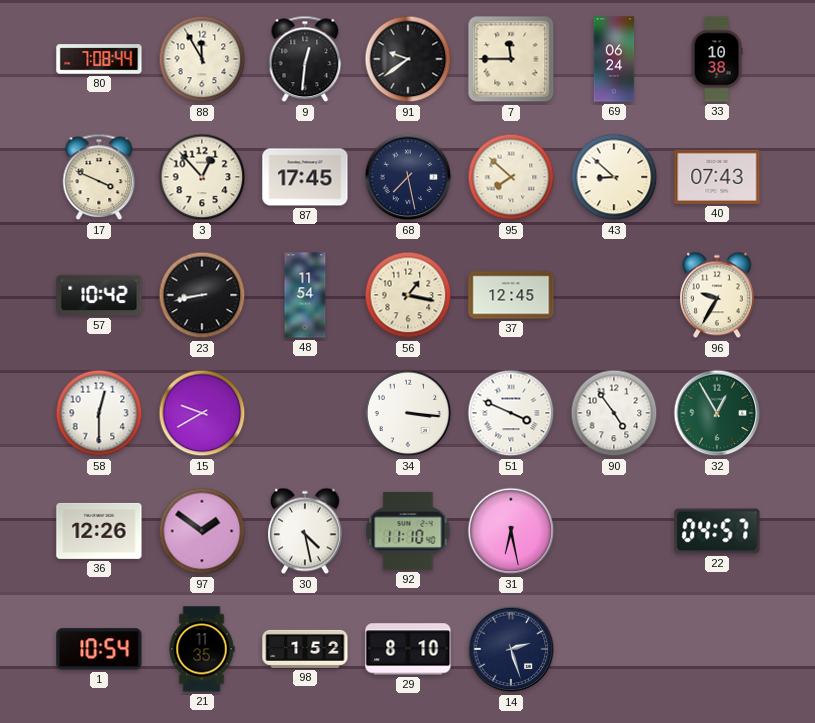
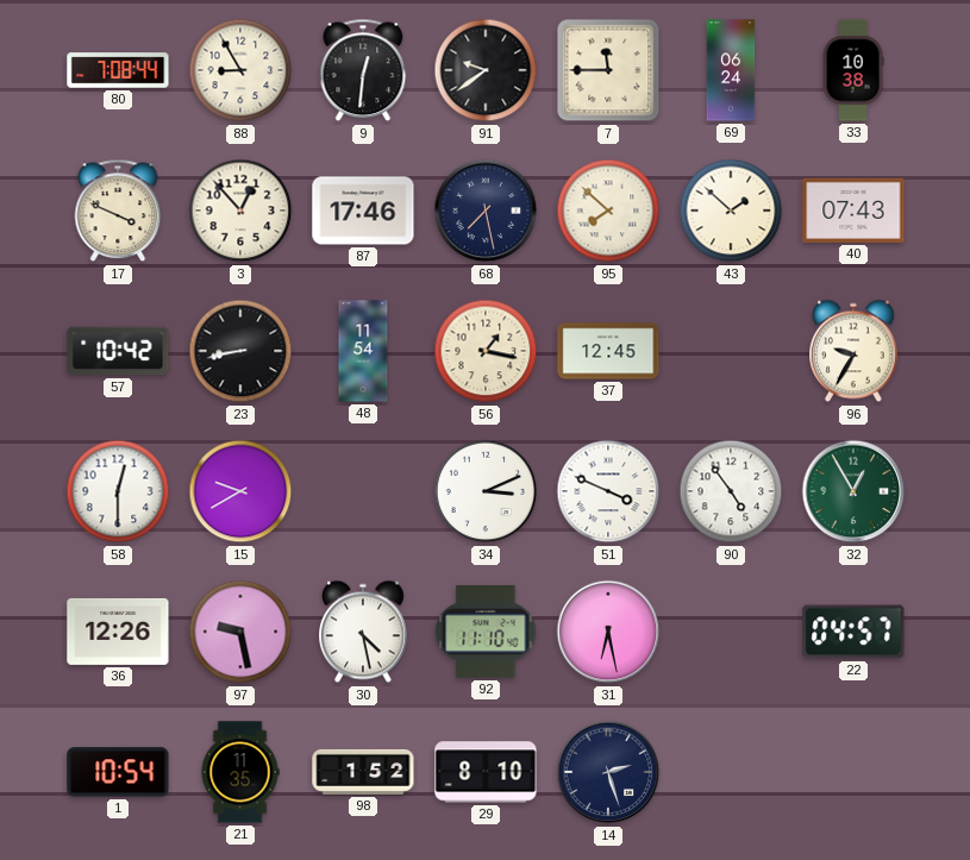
88: 11:55 -> 8:55
87: 17:45 -> 17:46
43: 8:52 -> 1:52
34: 3:16 -> 3:11
97: 1:51 -> 9:28
